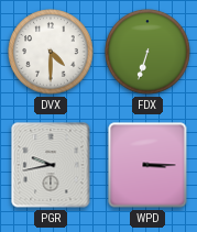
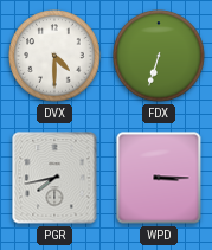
PGR: 9:43 -> 7:43
